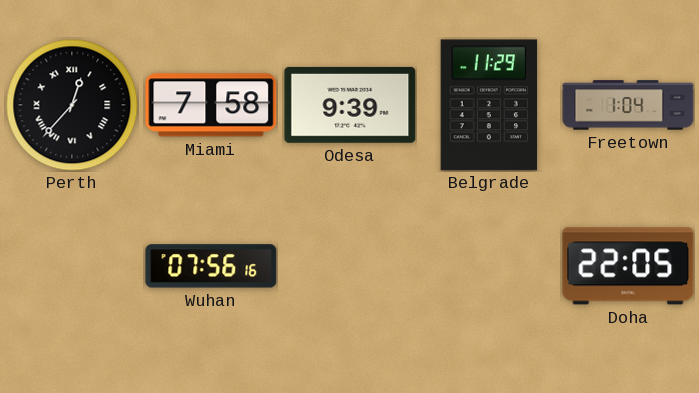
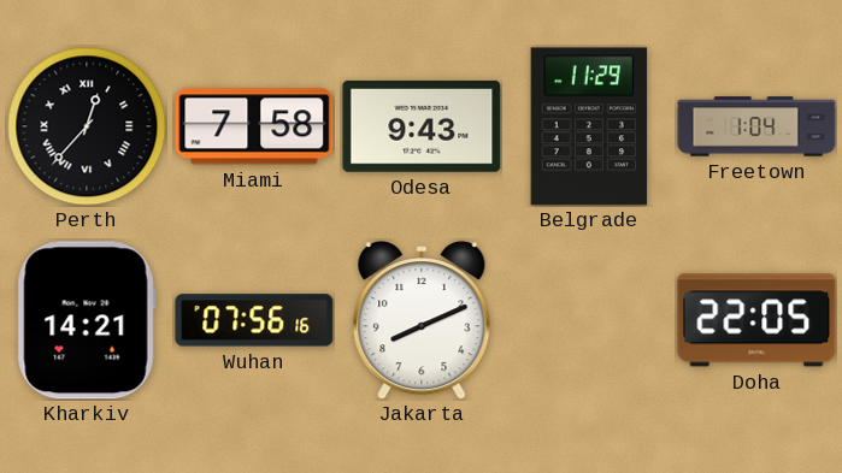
Odesa: 9:39 -> 9:43
Kharkiv: none -> 14:21
Jakarta: none -> 8:11
